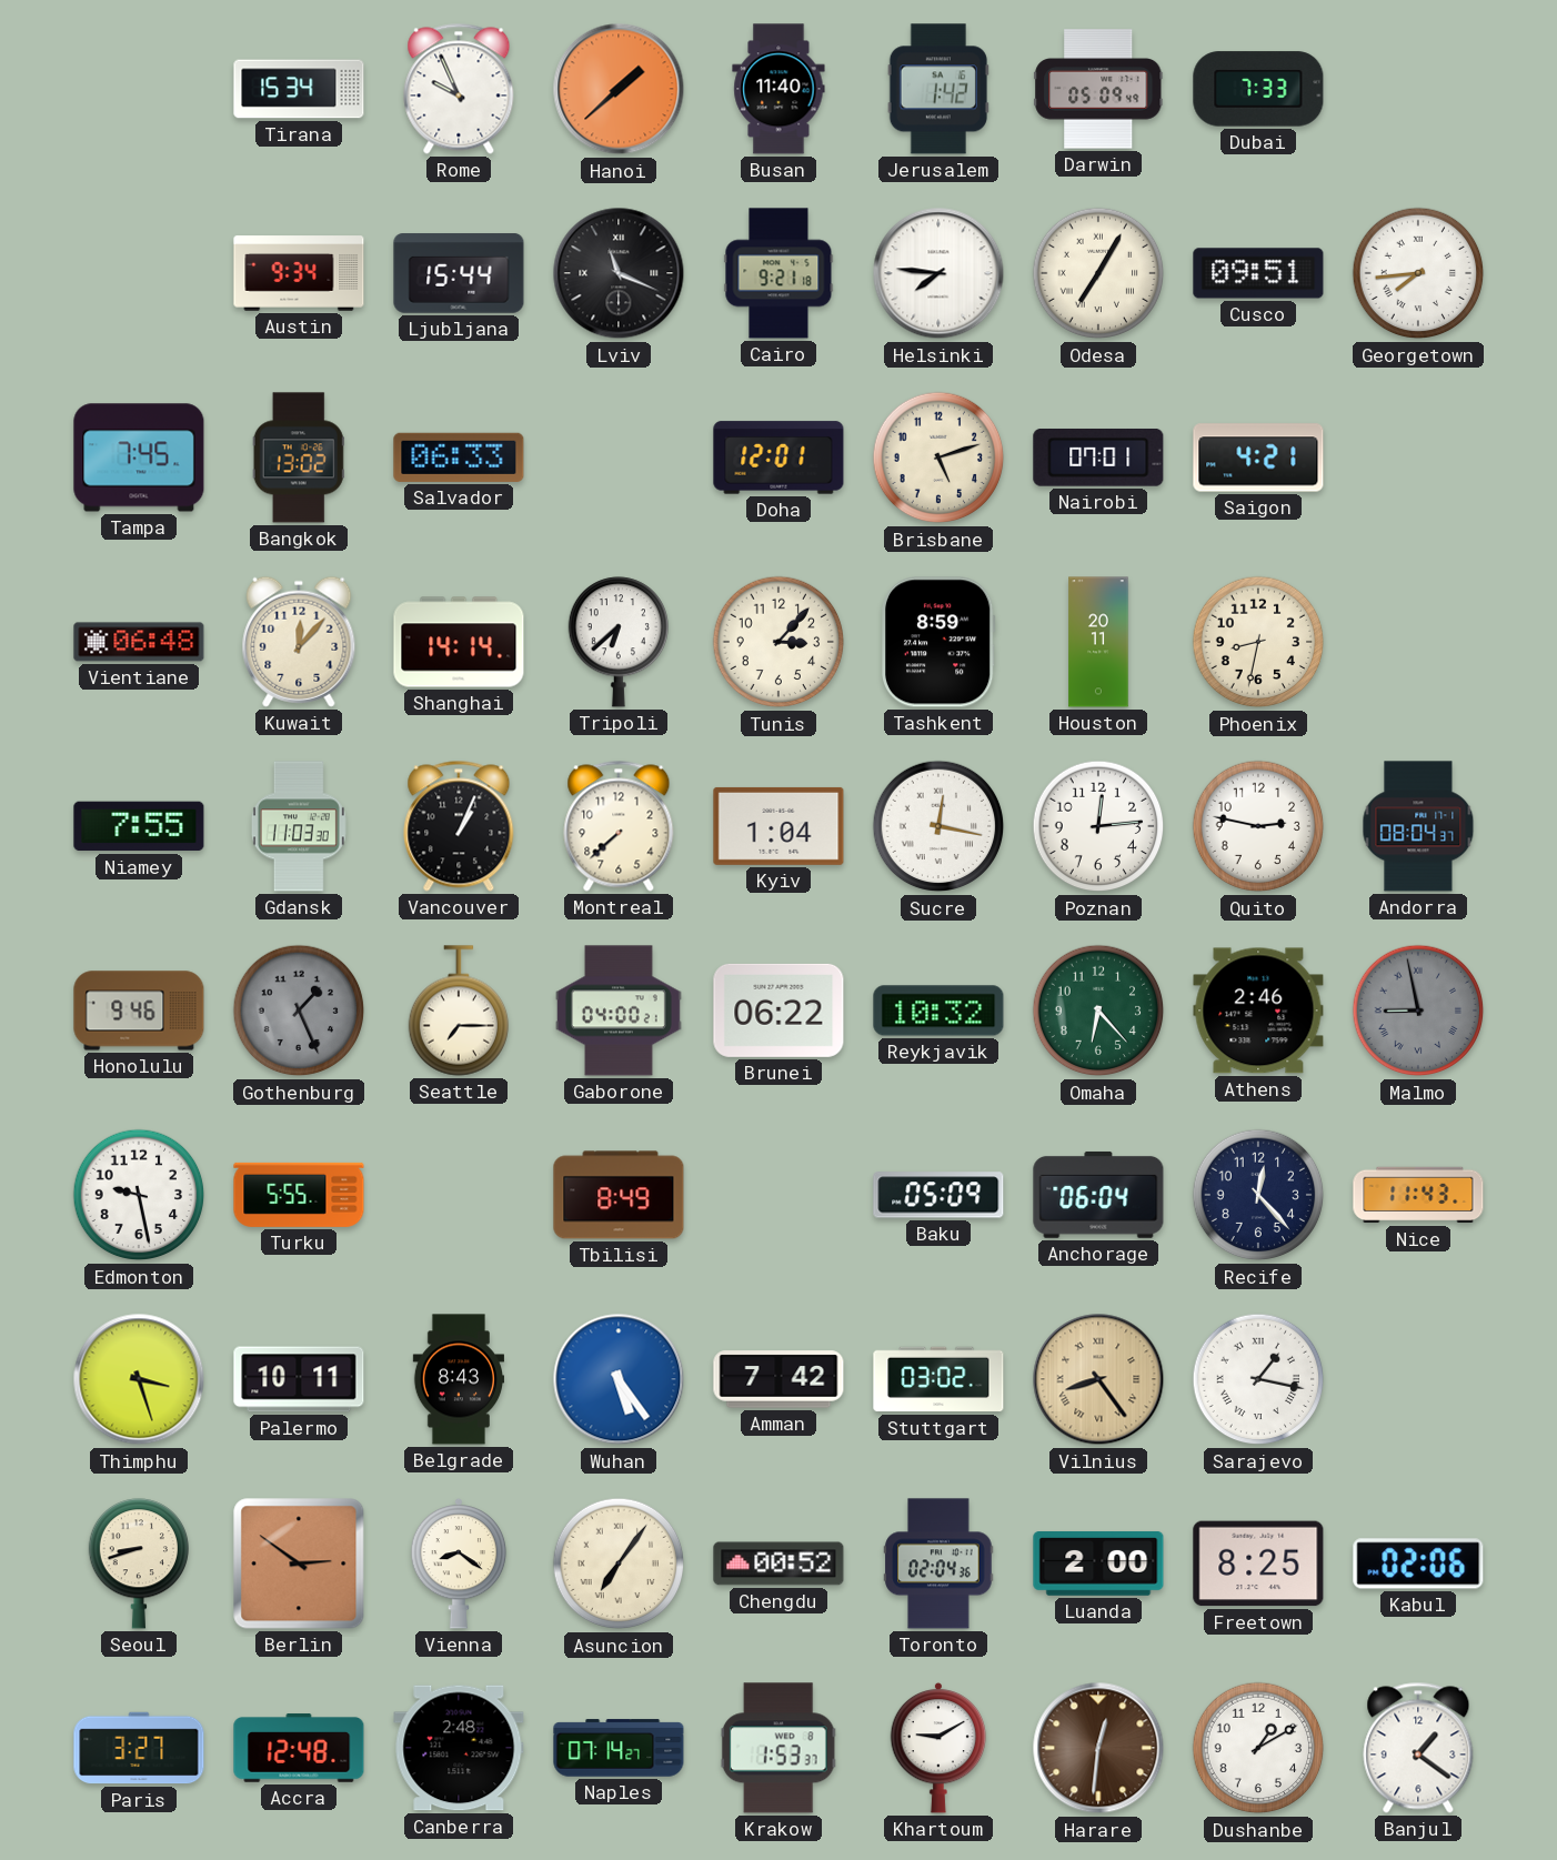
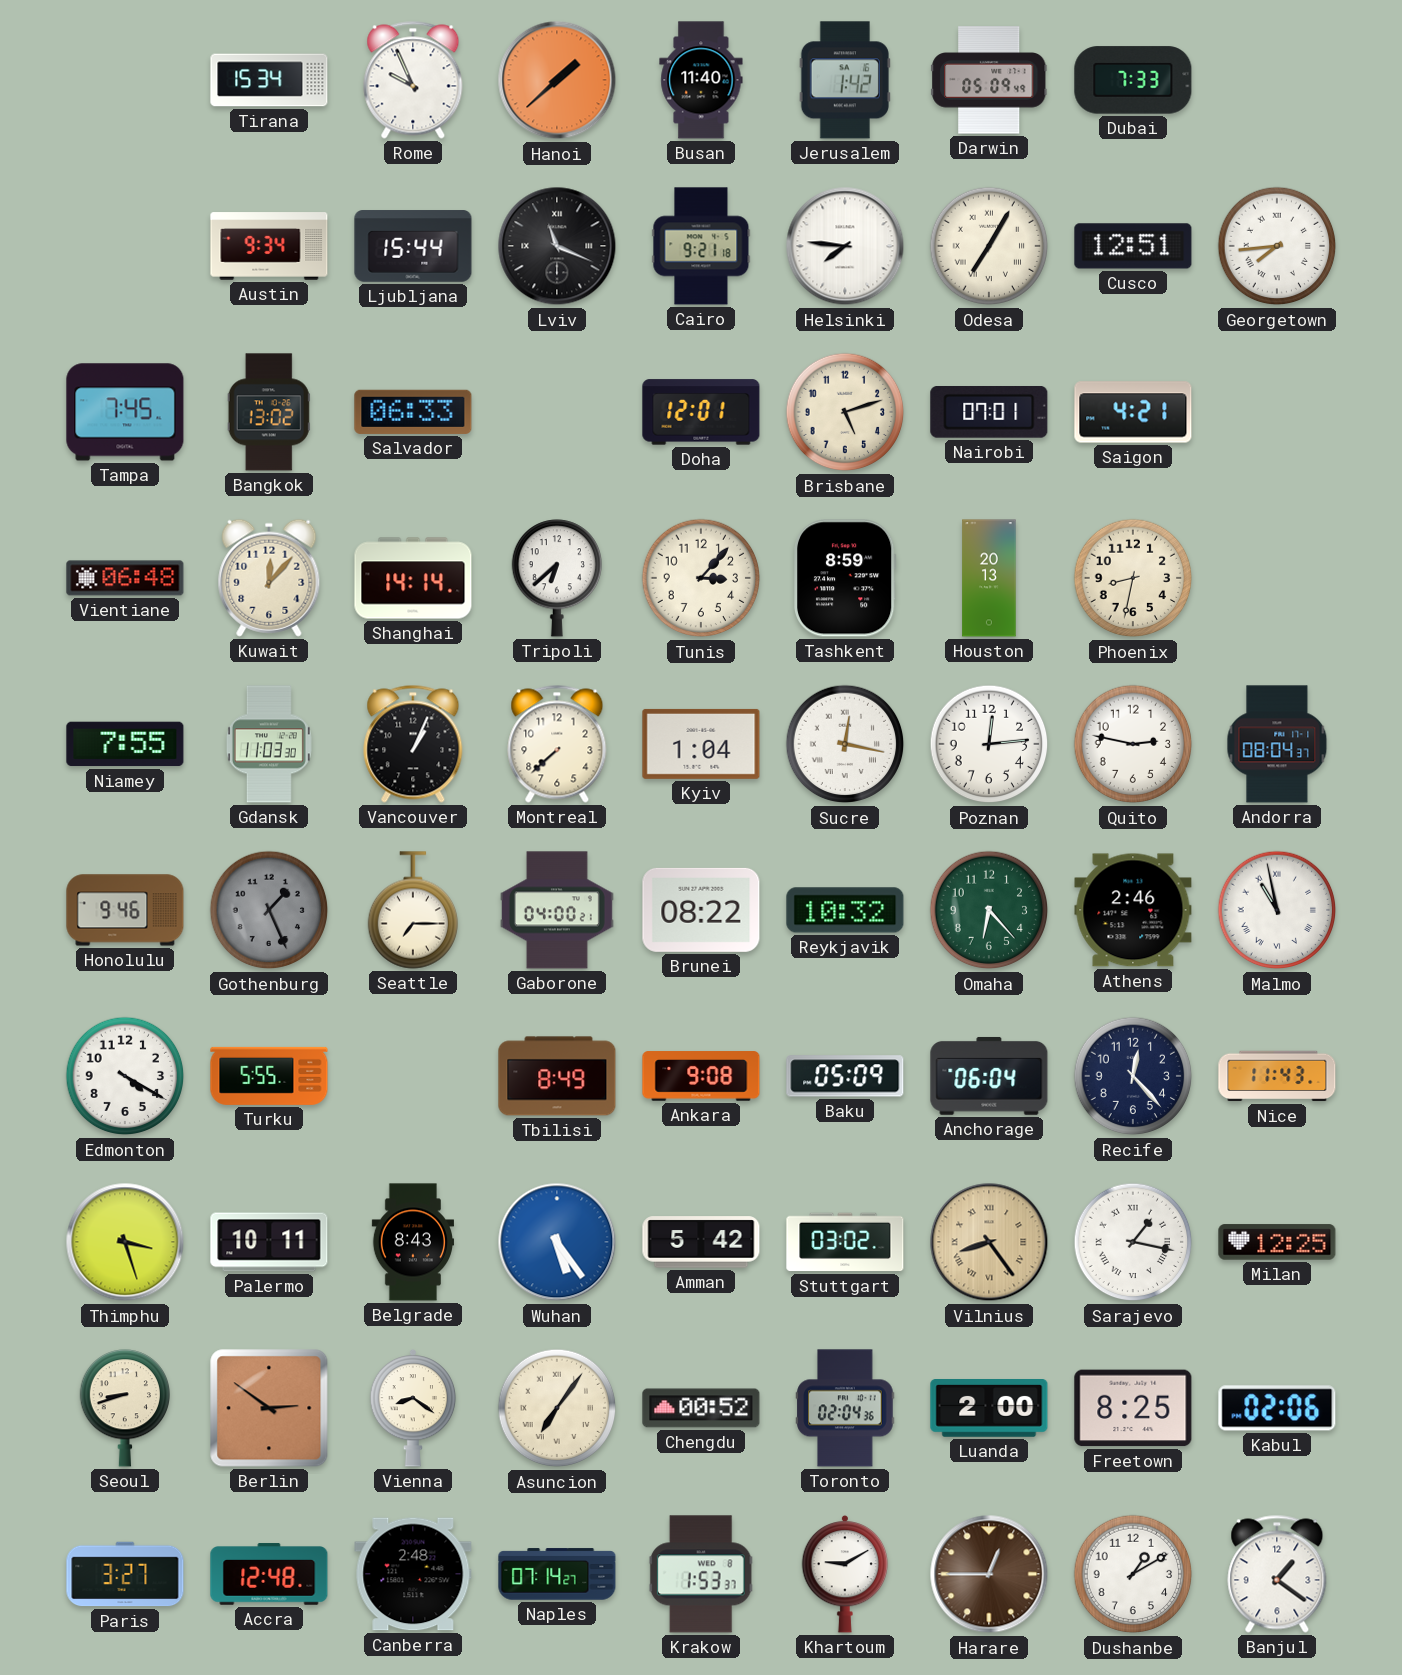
Cusco: 09:51 -> 12:51
Houston: 20:11 -> 20:13
Brunei: 06:22 -> 08:22
Malmo: 8:58 -> 10:58
Malmo dial: grey -> white
Edmonton: 9:28 -> 4:20
Ankara: none -> 9:08
Amman: 7:42 -> 5:42
Milan: none -> 12:25
Harare: 12:31 -> 12:45
